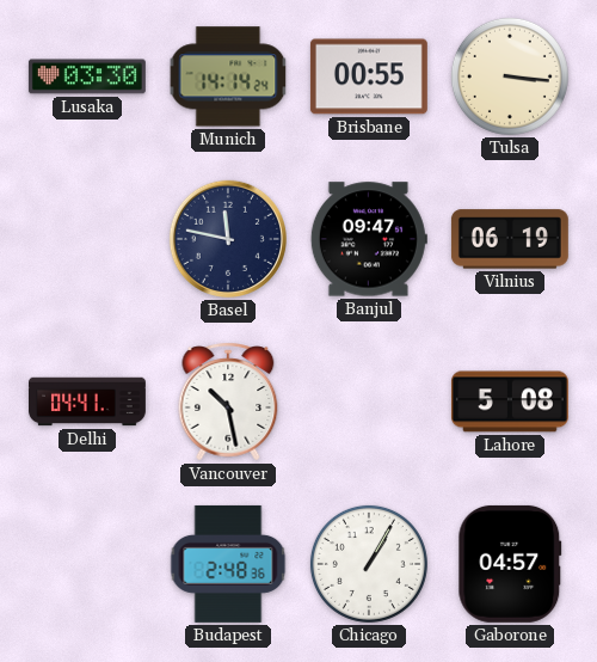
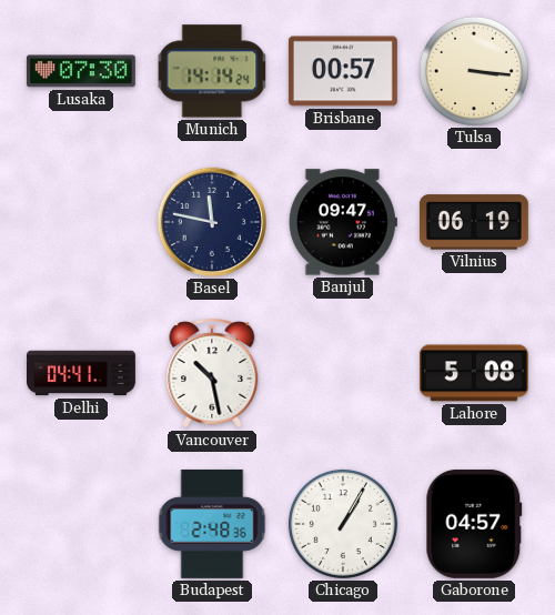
Lusaka: 03:30 -> 07:30
Brisbane: 00:55 -> 00:57
